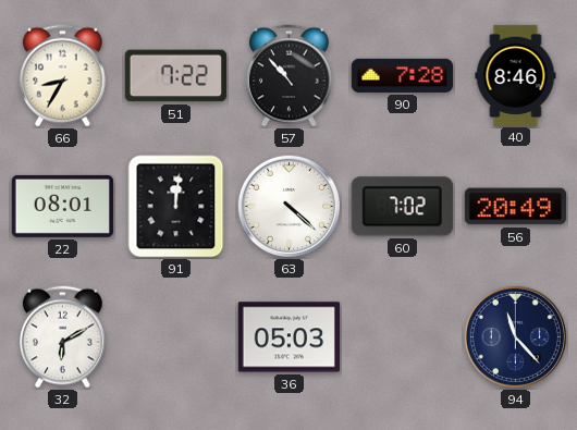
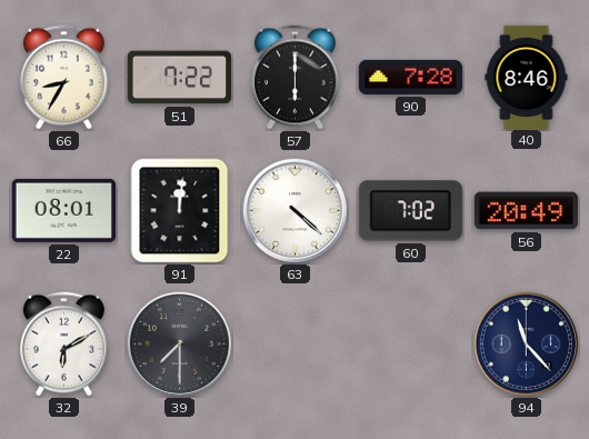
57: 10:53 -> 6:00
39: none -> 7:30
36: 05:03 -> none
